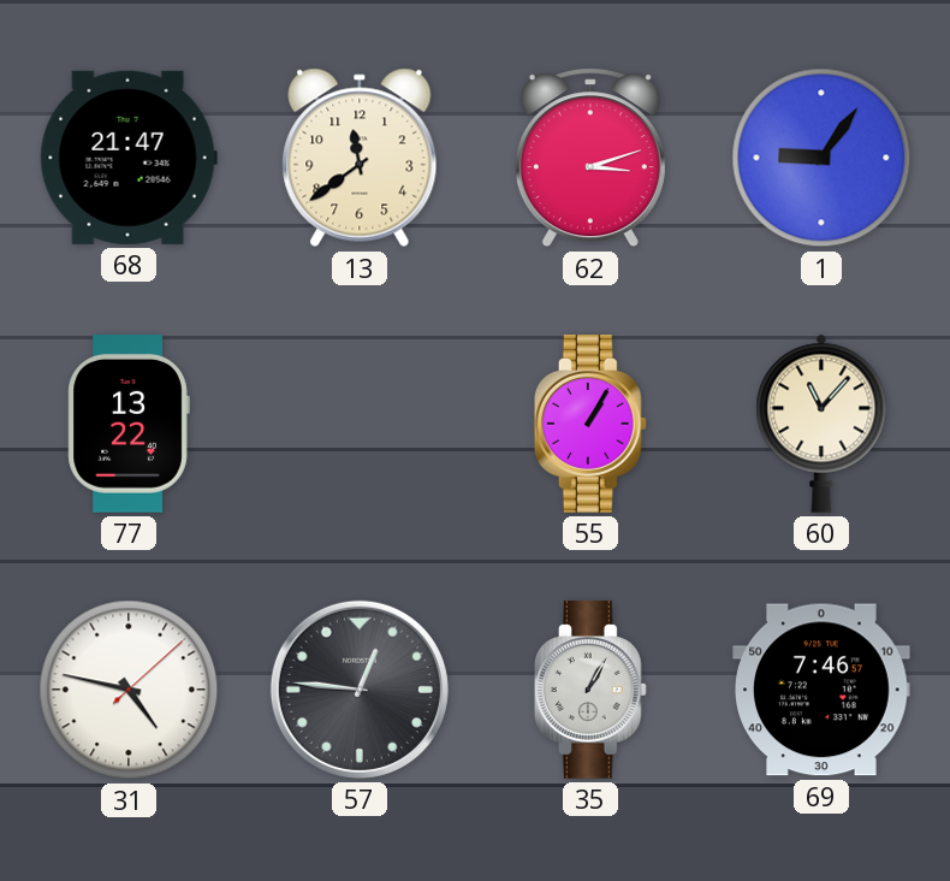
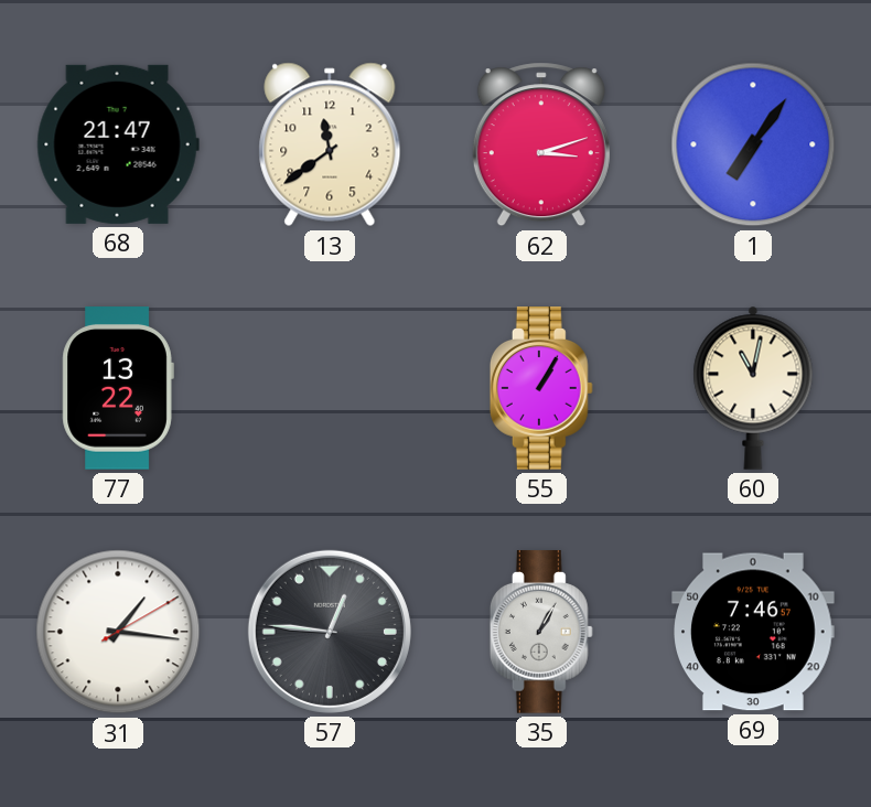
1: 9:06 -> 7:06
60: 11:07 -> 11:02
31: 4:47 -> 1:16
